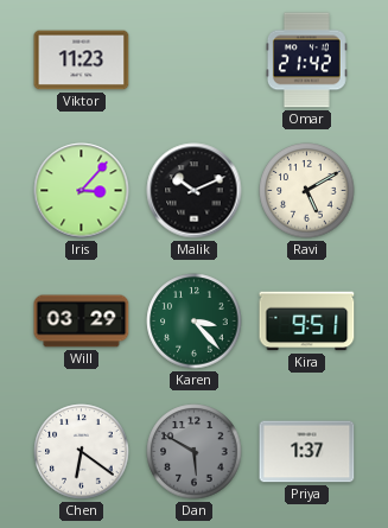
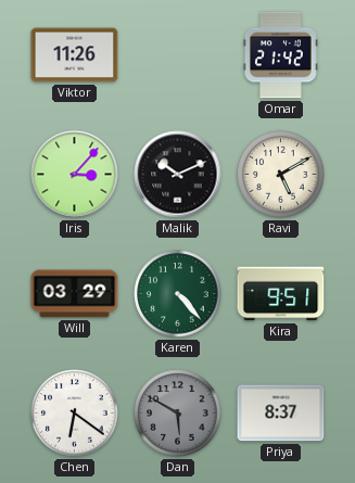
Viktor: 11:23 -> 11:26
Karen: 3:23 -> 4:23
Priya: 1:37 -> 8:37
